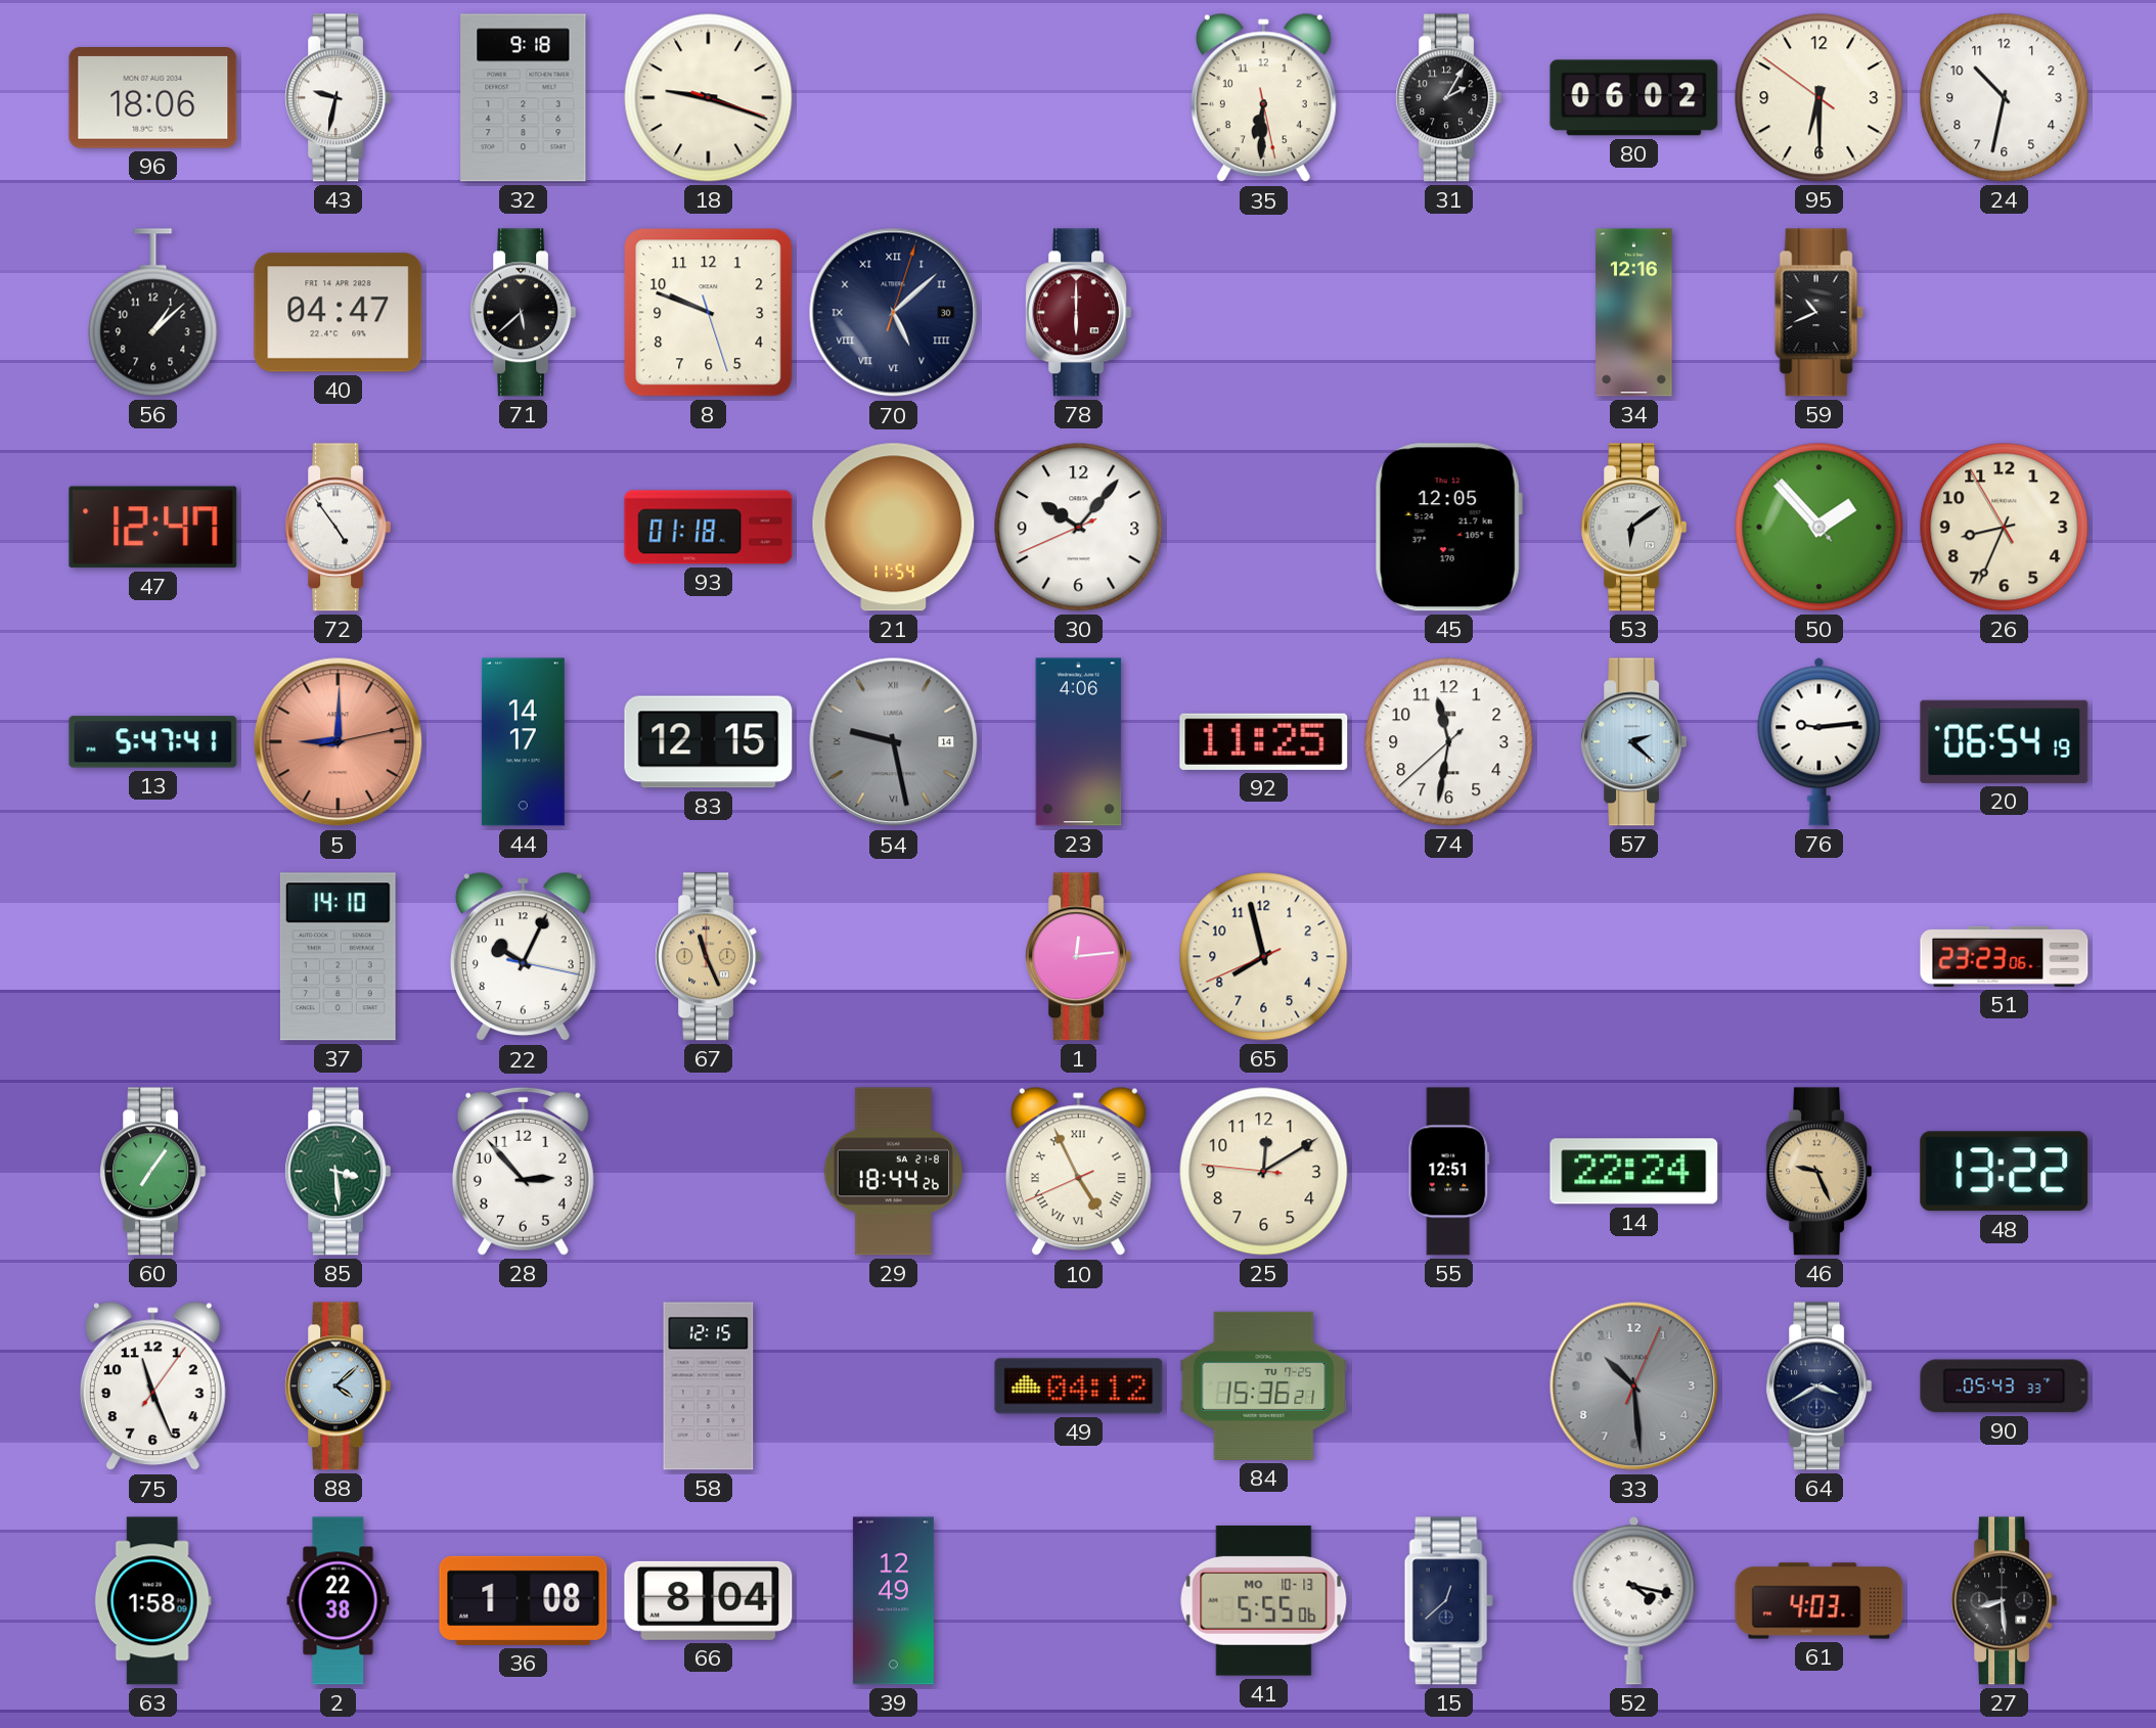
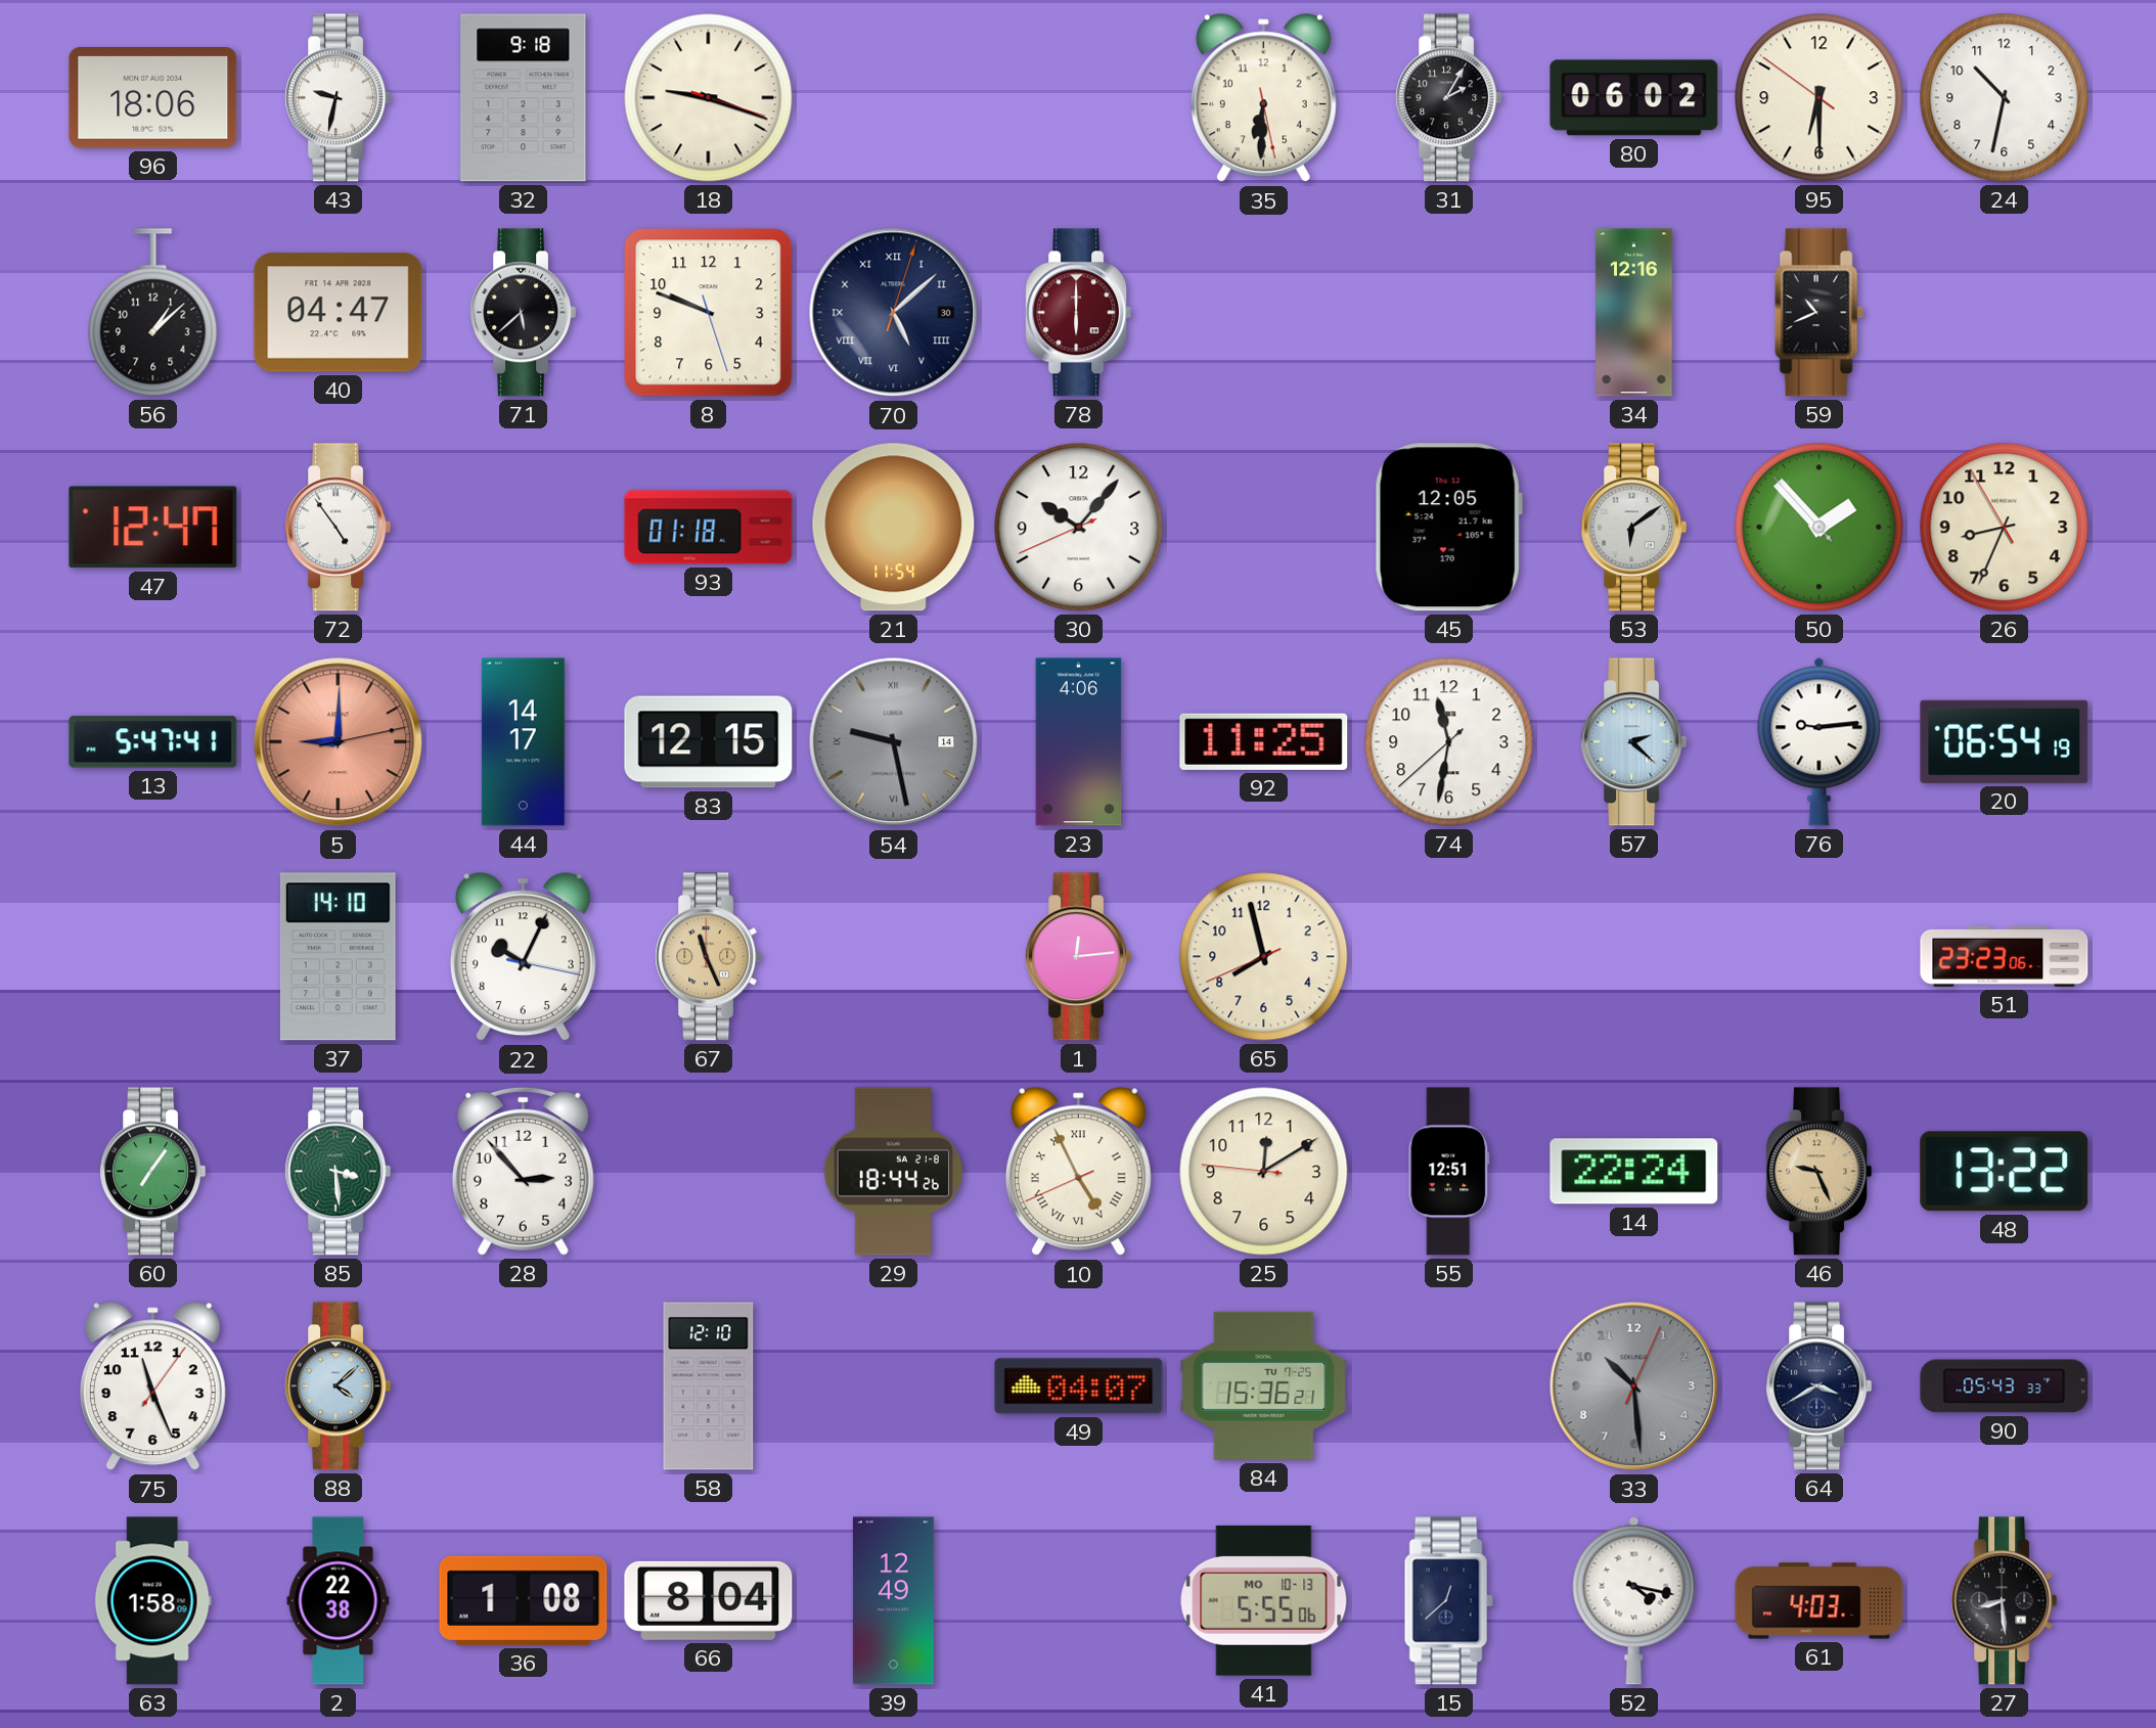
58: 12:15 -> 12:10
49: 04:12 -> 04:07
